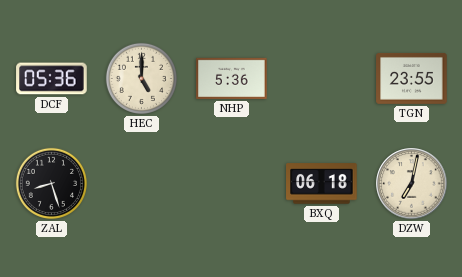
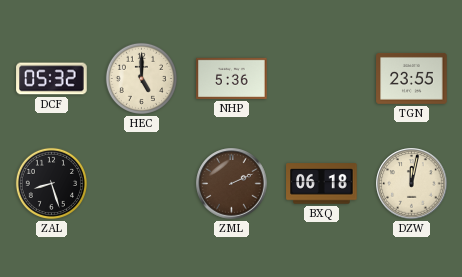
DCF: 05:36 -> 05:32
ZML: none -> 2:11
DZW: 7:02 -> 12:02
